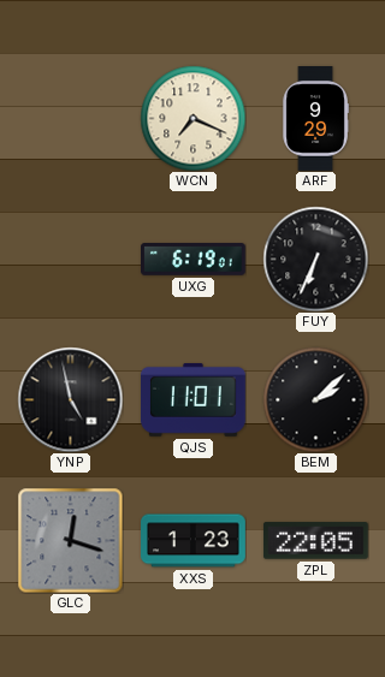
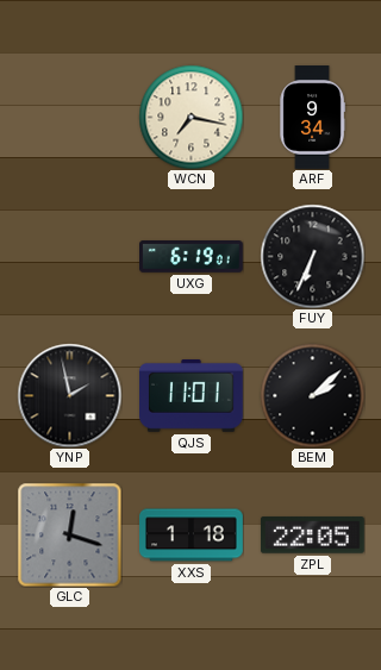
WCN: 7:19 -> 7:17
ARF: 9:29 -> 9:34
YNP: 4:58 -> 1:58
XXS: 1:23 -> 1:18
